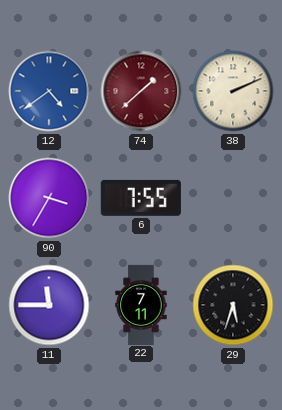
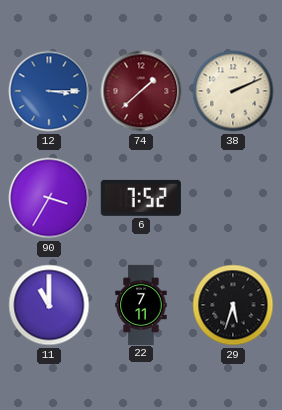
12: 4:39 -> 3:15
6: 7:55 -> 7:52
11: 11:45 -> 11:00
